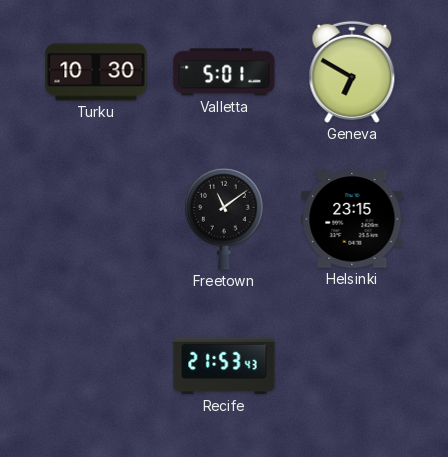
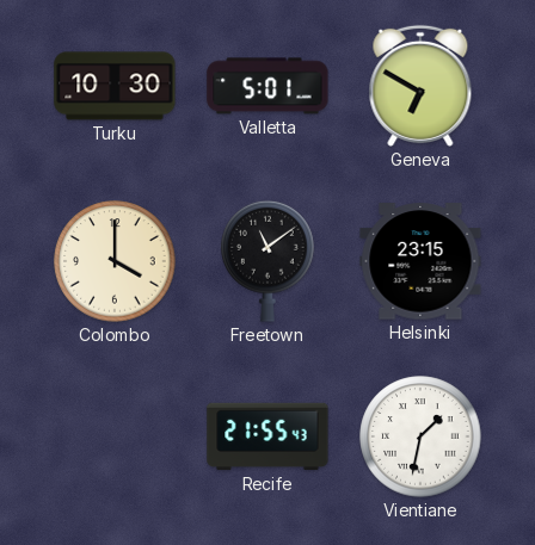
Colombo: none -> 4:00
Recife: 21:53 -> 21:55
Vientiane: none -> 1:32
